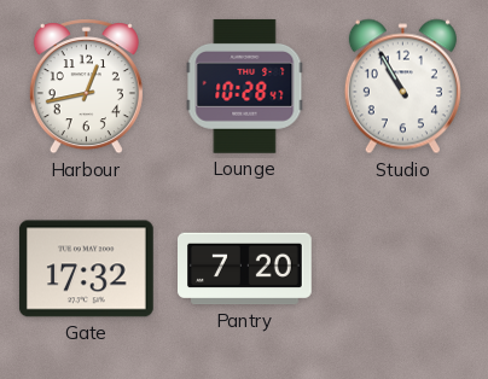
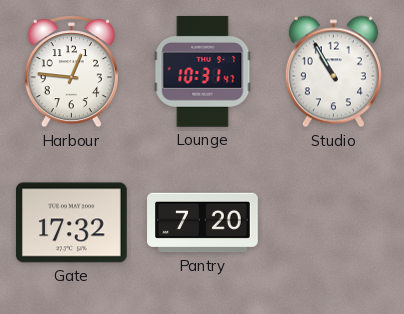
Harbour: 12:43 -> 12:46
Lounge: 10:28 -> 10:31
